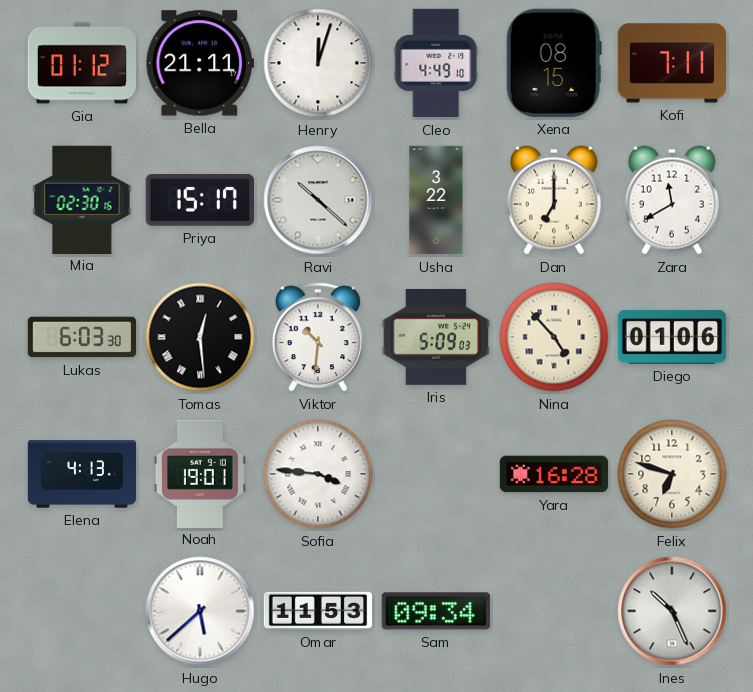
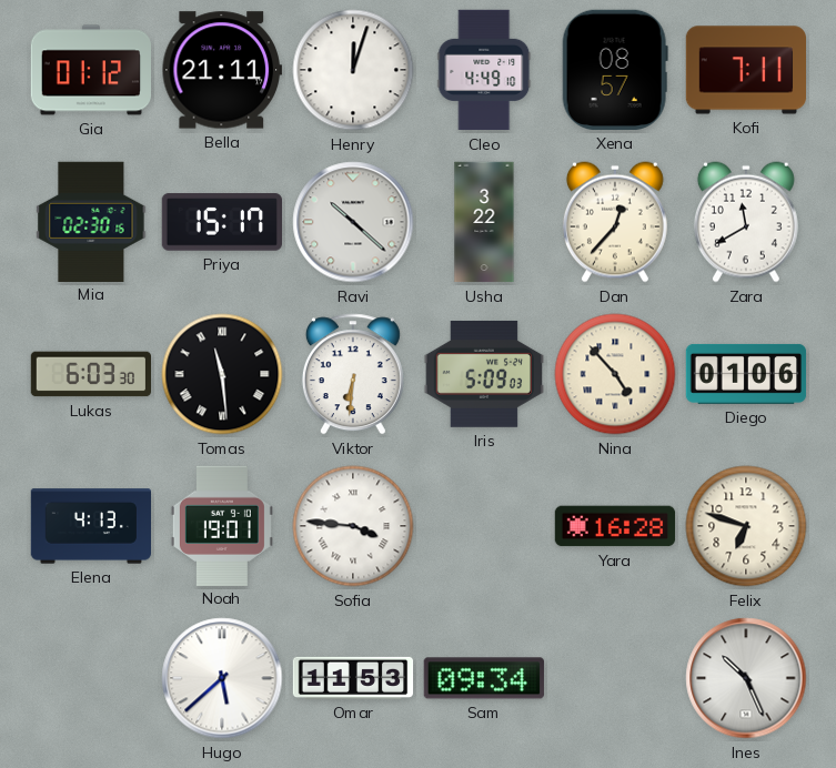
Xena: 08:15 -> 08:57
Dan: 7:00 -> 12:37
Tomas: 12:29 -> 11:29
Viktor: 10:31 -> 6:31
